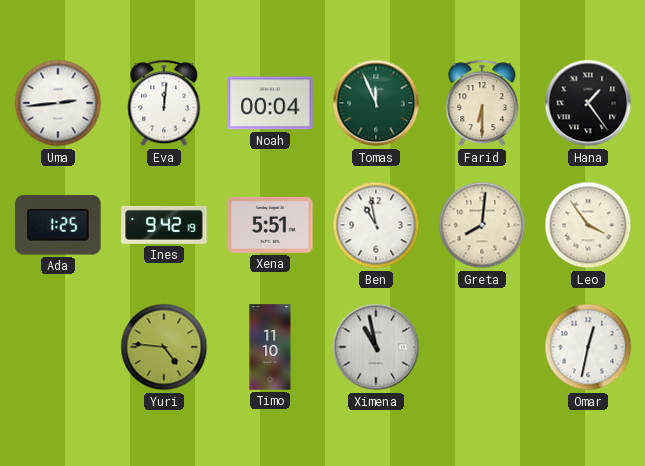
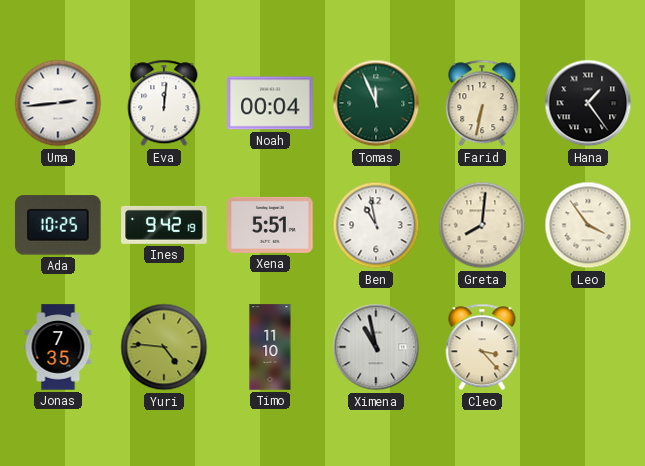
Farid: 6:30 -> 6:32
Ada: 1:25 -> 10:25
Jonas: none -> 7:35
Cleo: none -> 3:23
Omar: 12:32 -> none
